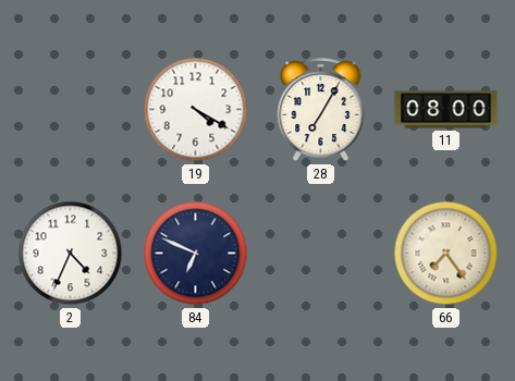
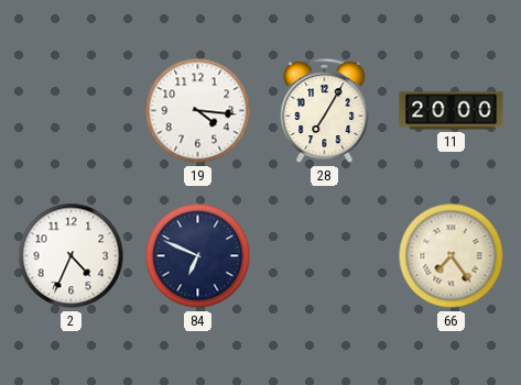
19: 4:20 -> 4:16
11: 08:00 -> 20:00
